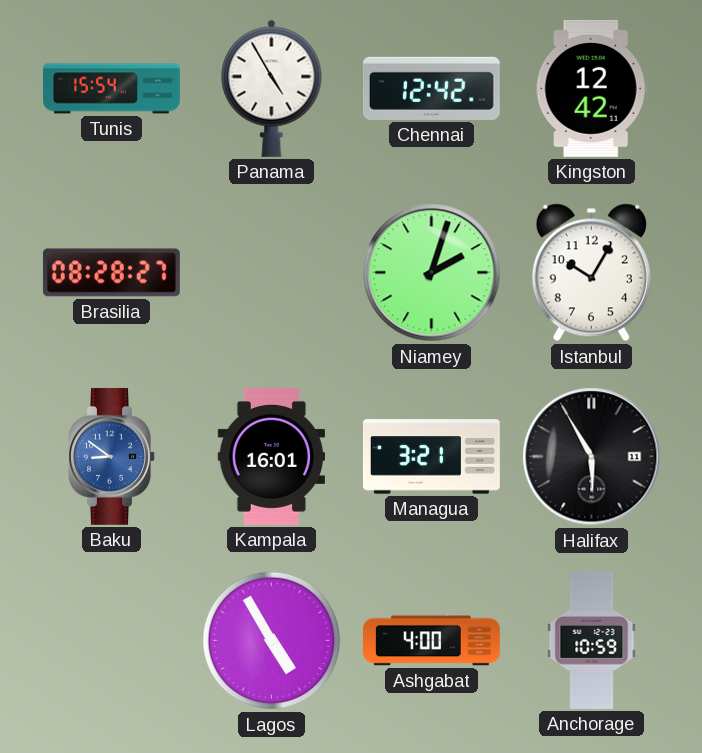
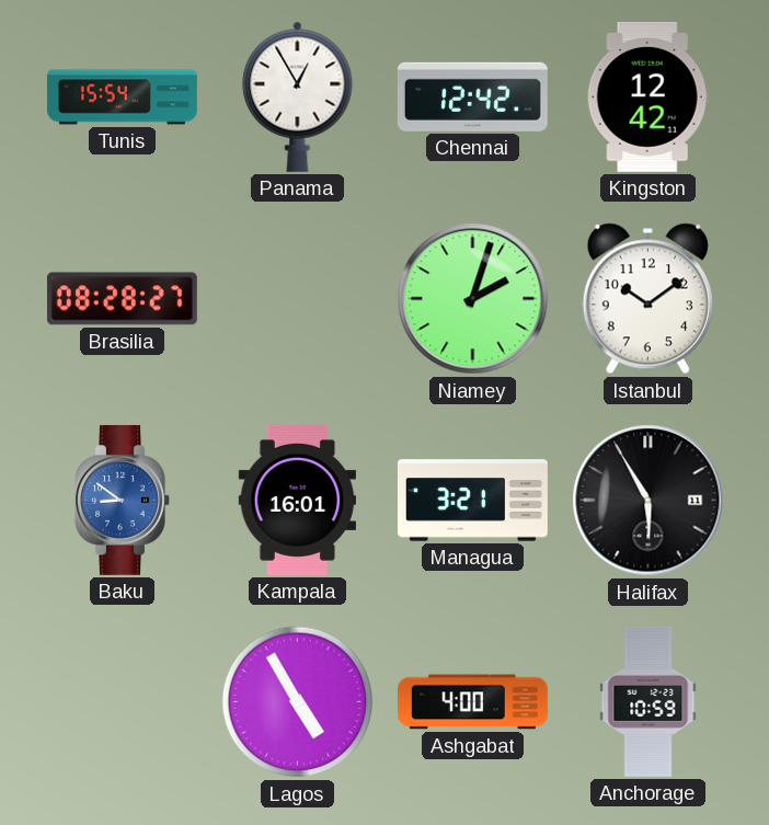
Panama: 4:55 -> 12:55
Istanbul: 10:05 -> 10:09
